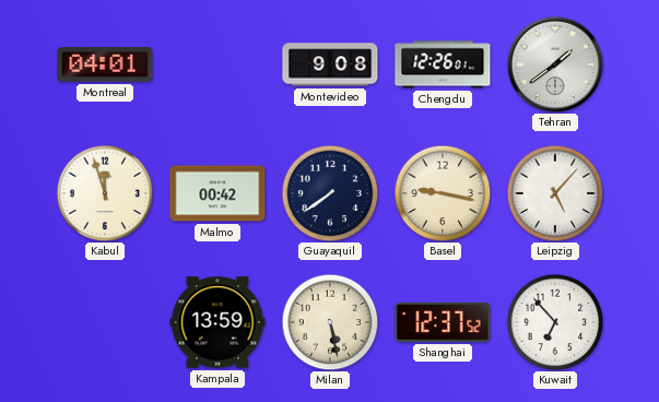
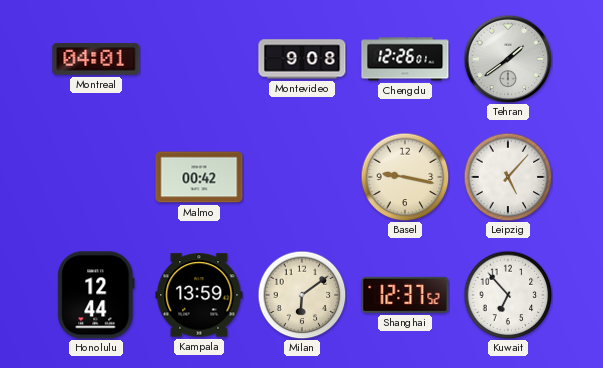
Kabul: 11:57 -> none
Guayaquil: 7:39 -> none
Honolulu: none -> 12:44
Milan: 5:28 -> 6:09
